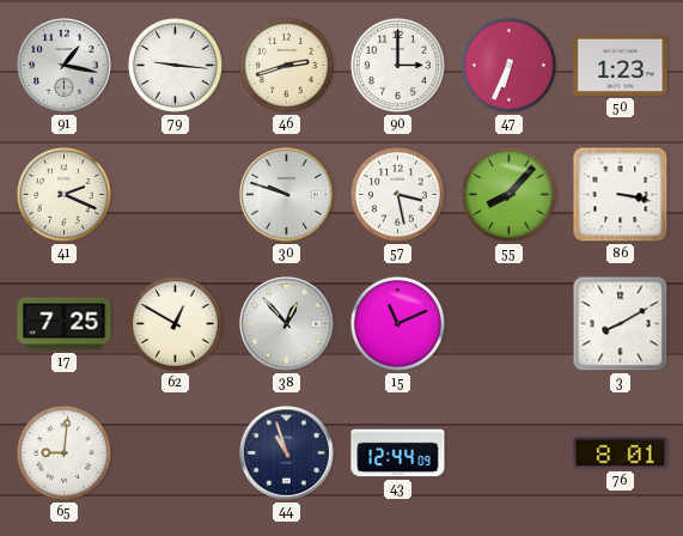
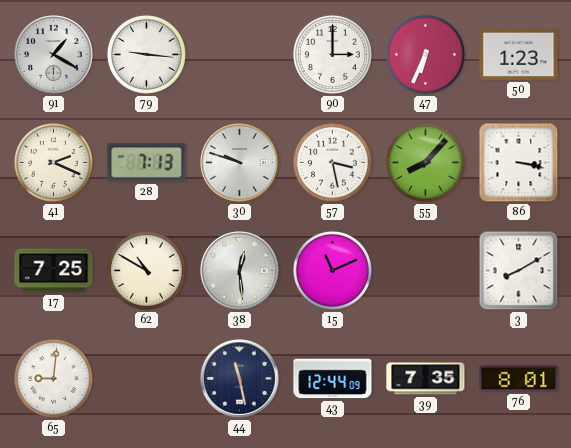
91: 1:17 -> 1:20
46: 2:42 -> none
28: none -> 7:13
62: 12:50 -> 10:50
38: 12:53 -> 12:29
44: 10:57 -> 11:28
39: none -> 7:35
